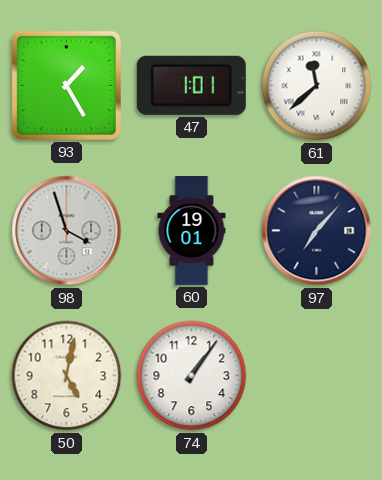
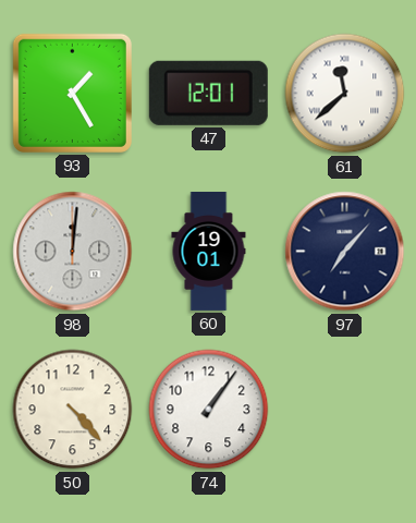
47: 1:01 -> 12:01
98: 3:57 -> 12:01
50: 5:02 -> 4:23
